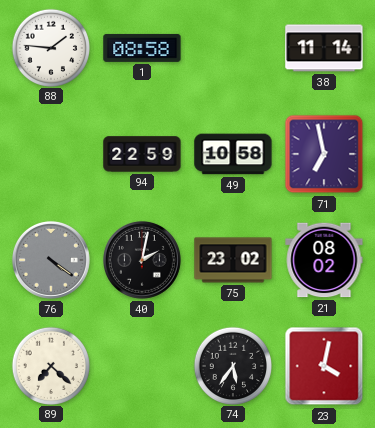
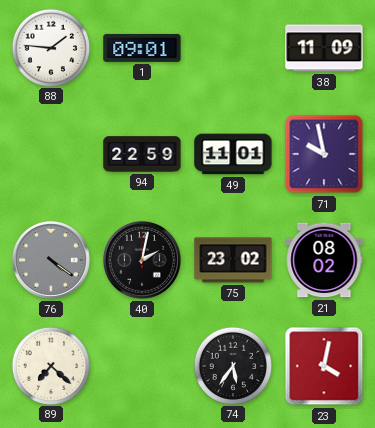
1: 08:58 -> 09:01
38: 11:14 -> 11:09
49: 10:58 -> 11:01
71: 6:58 -> 9:58
